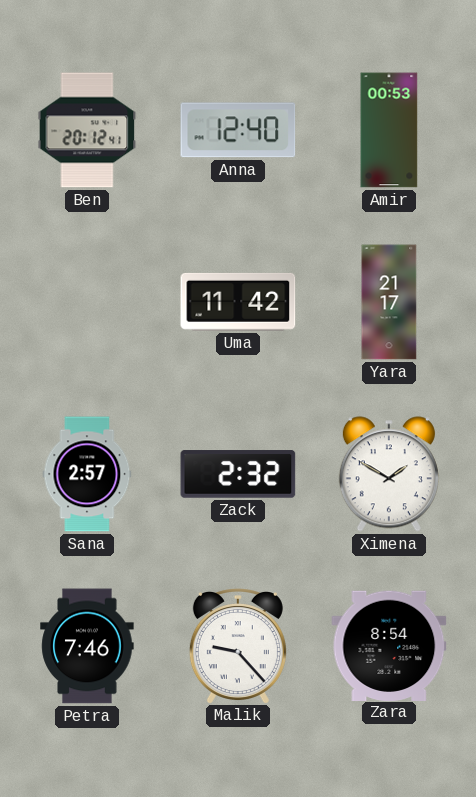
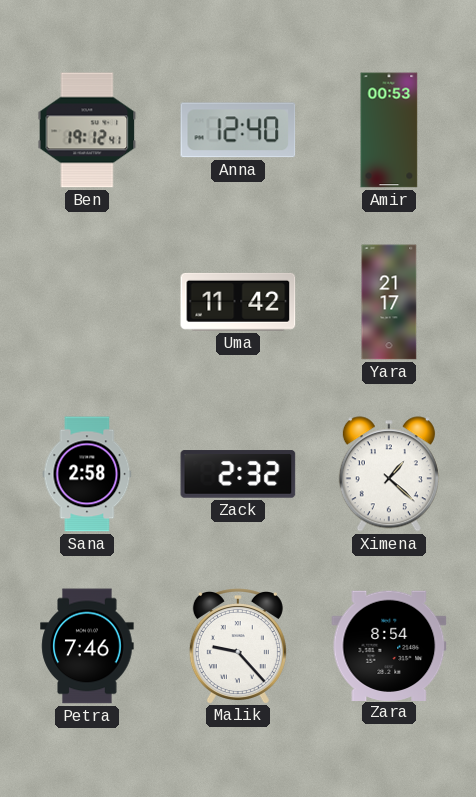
Ben: 20:12 -> 19:12
Sana: 2:57 -> 2:58
Ximena: 1:50 -> 1:22
